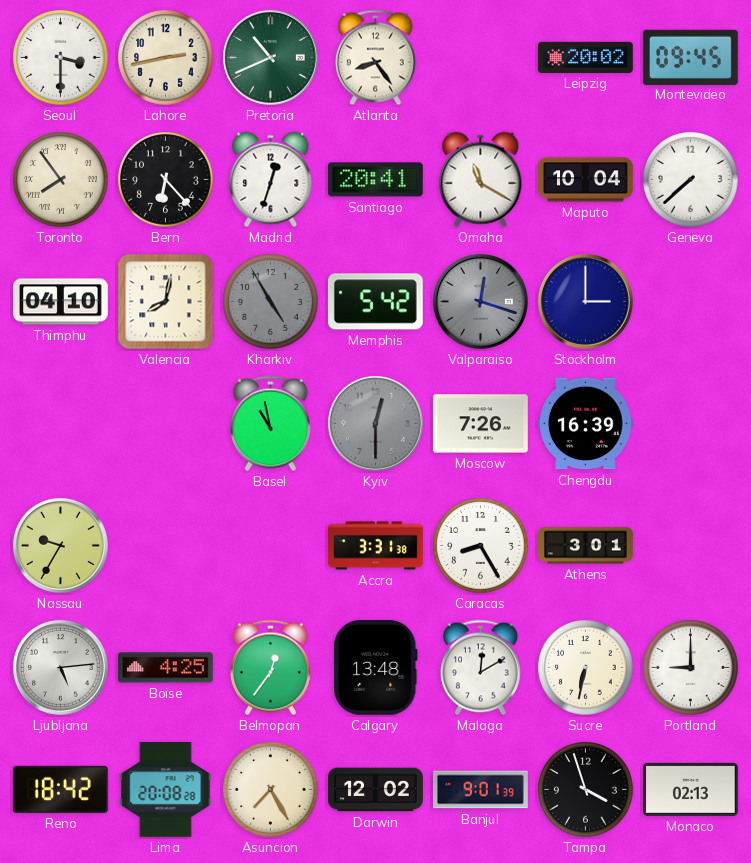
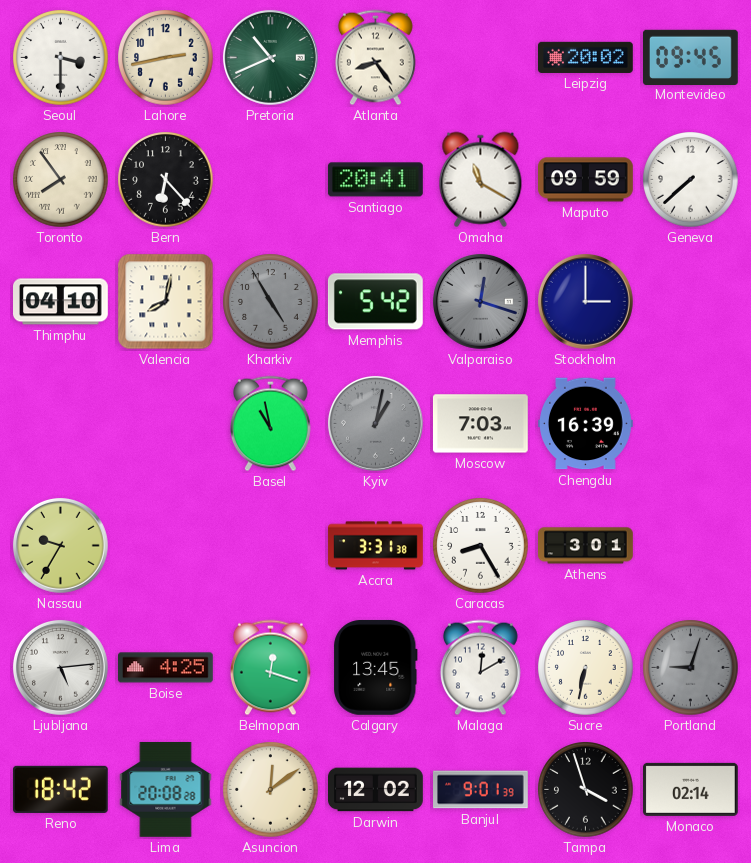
Madrid: 12:33 -> none
Maputo: 10:04 -> 09:59
Kyiv: 12:30 -> 1:02
Moscow: 7:26 -> 7:03
Belmopan: 12:36 -> 12:18
Calgary: 13:48 -> 13:45
Portland: 9:00 -> 9:03
Portland dial: white -> grey
Asuncion: 7:25 -> 12:09
Monaco: 02:13 -> 02:14
